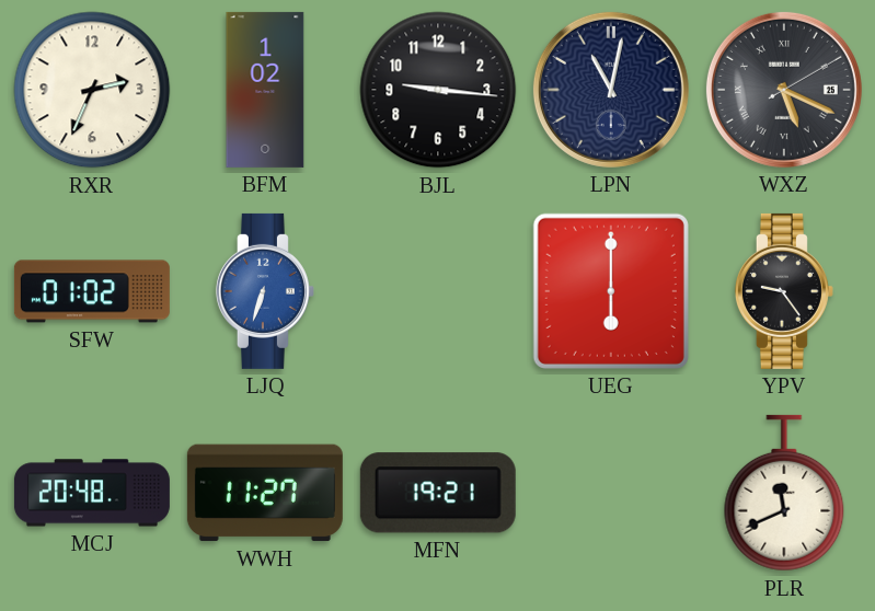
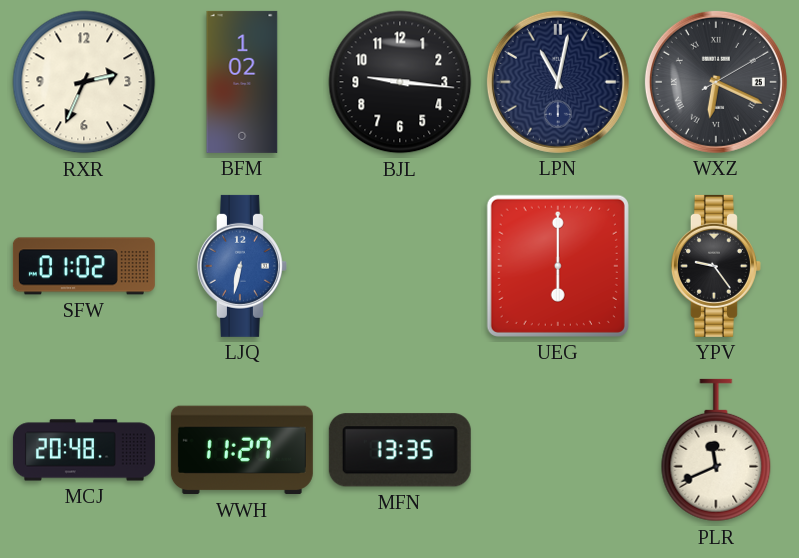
WXZ: 5:19 -> 6:19
LJQ: 6:33 -> 6:32
MFN: 19:21 -> 13:35
